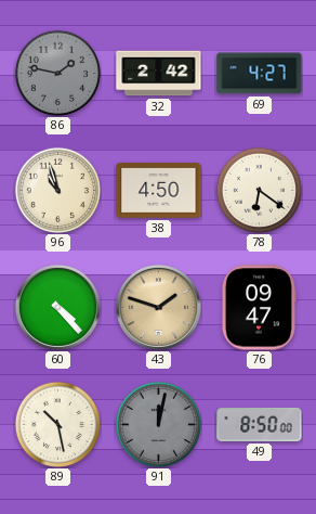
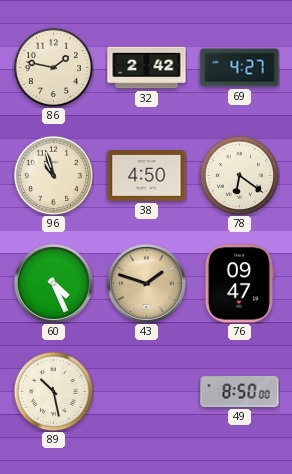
86 dial: grey -> cream
60: 4:23 -> 4:26
91: 12:02 -> none
